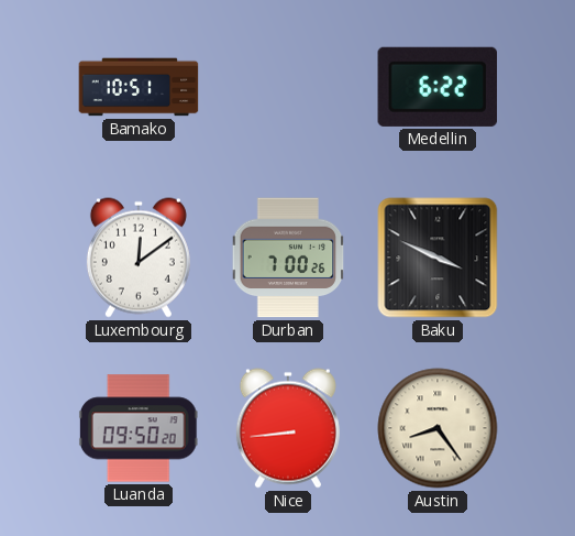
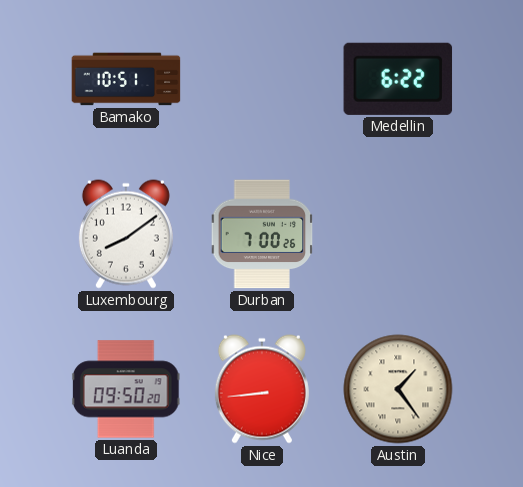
Luxembourg: 12:09 -> 8:09
Baku: 3:49 -> none
Austin: 8:24 -> 1:24
